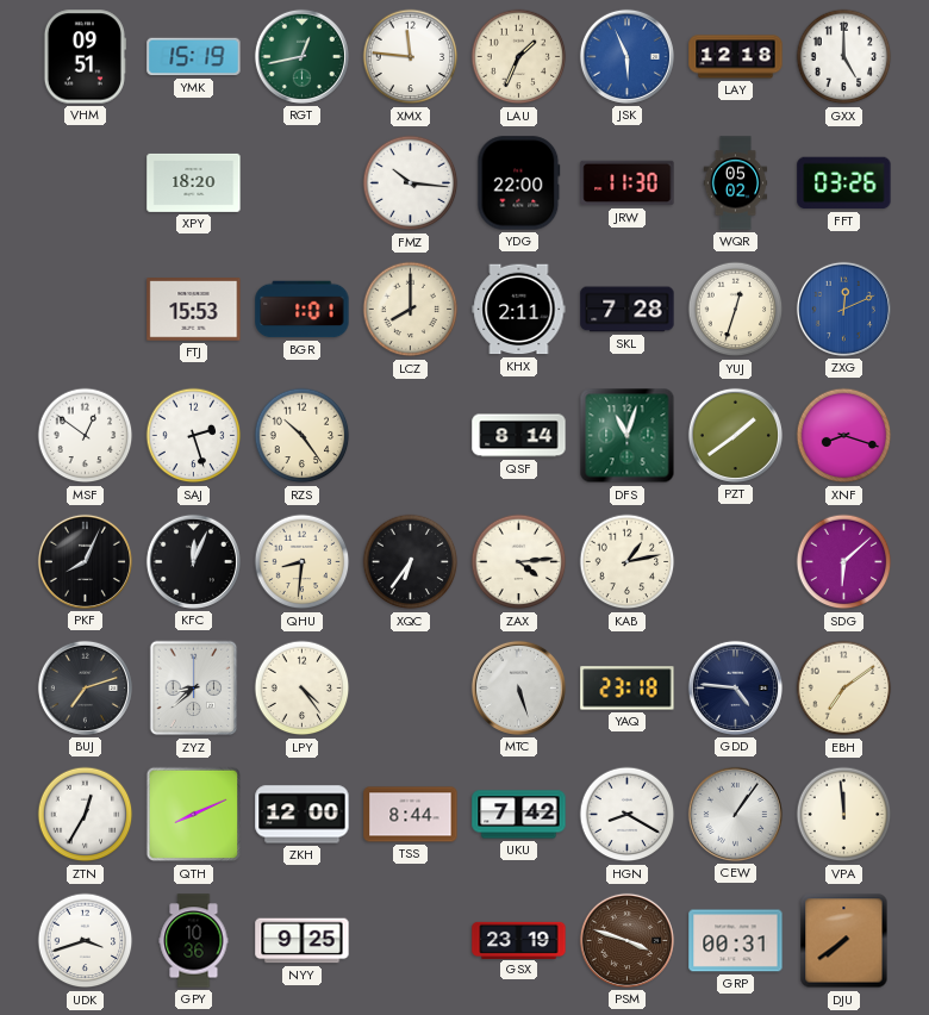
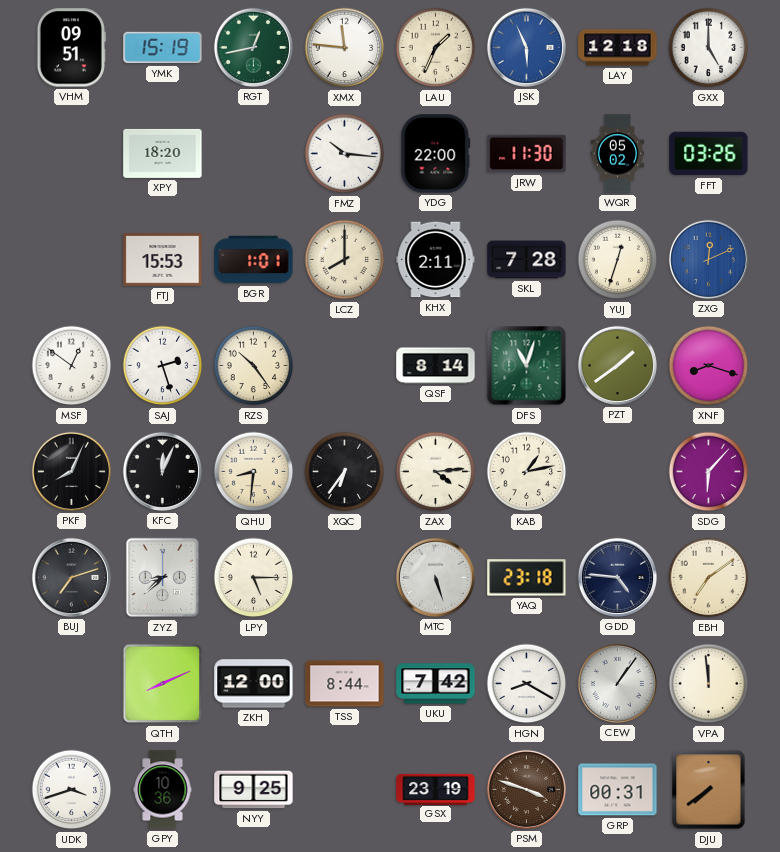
SDG: 6:08 -> 6:07
LPY: 4:24 -> 5:15
ZTN: 12:35 -> none
